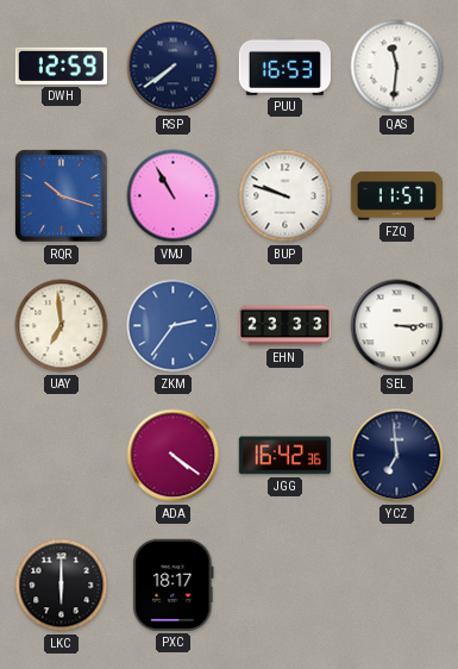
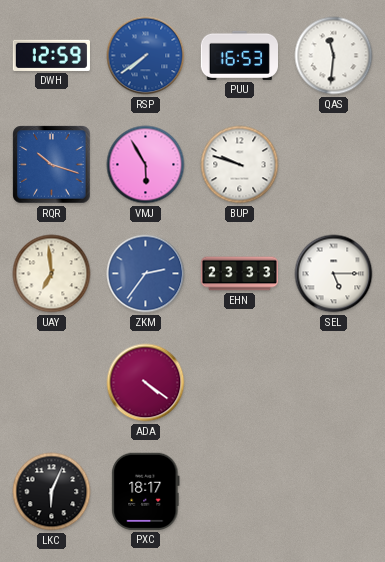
RSP dial: navy -> blue
VMJ: 10:55 -> 5:55
FZQ: 11:57 -> none
SEL: 3:15 -> 5:15
JGG: 16:42 -> none
YCZ: 6:59 -> none
LKC: 6:00 -> 6:04
